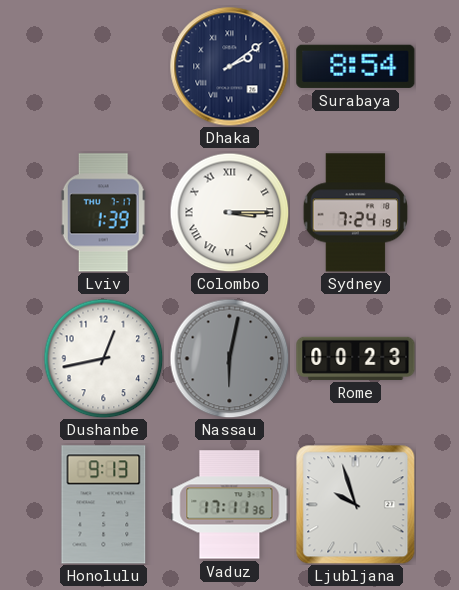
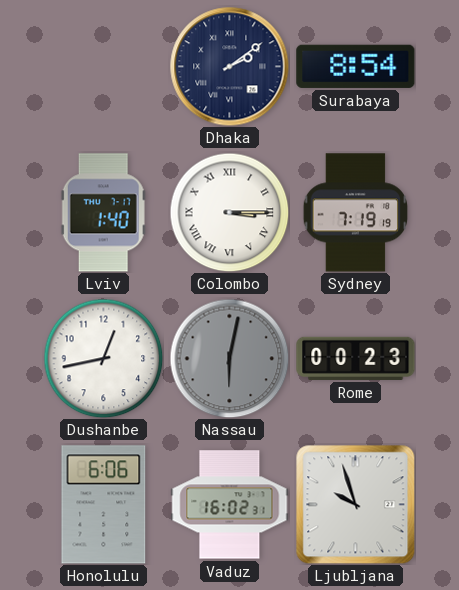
Lviv: 1:39 -> 1:40
Sydney: 7:24 -> 7:19
Honolulu: 9:13 -> 6:06
Vaduz: 17:11 -> 16:02
